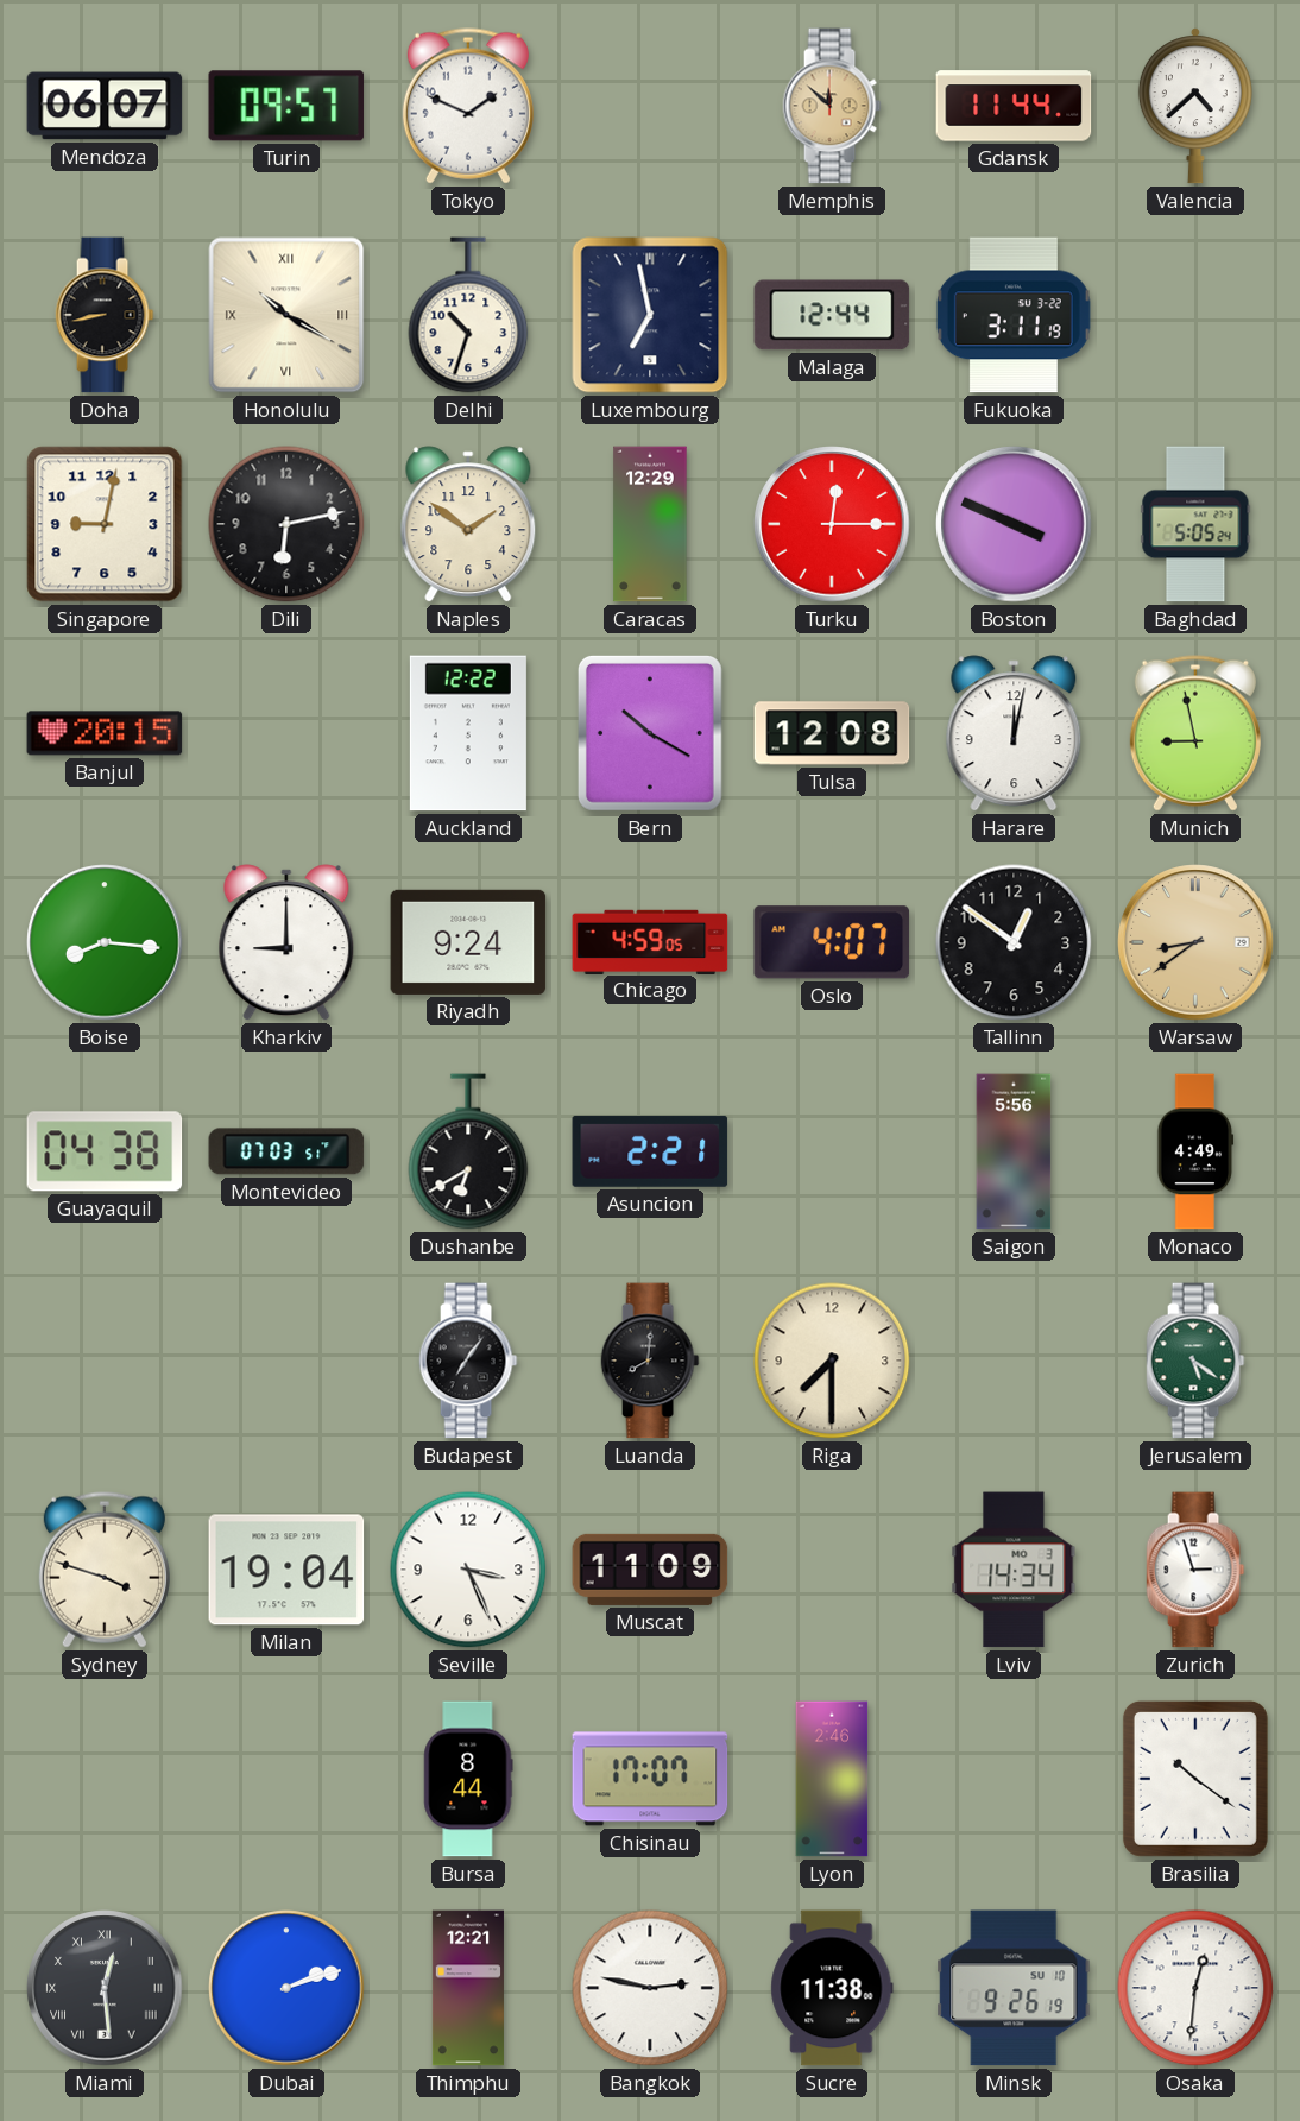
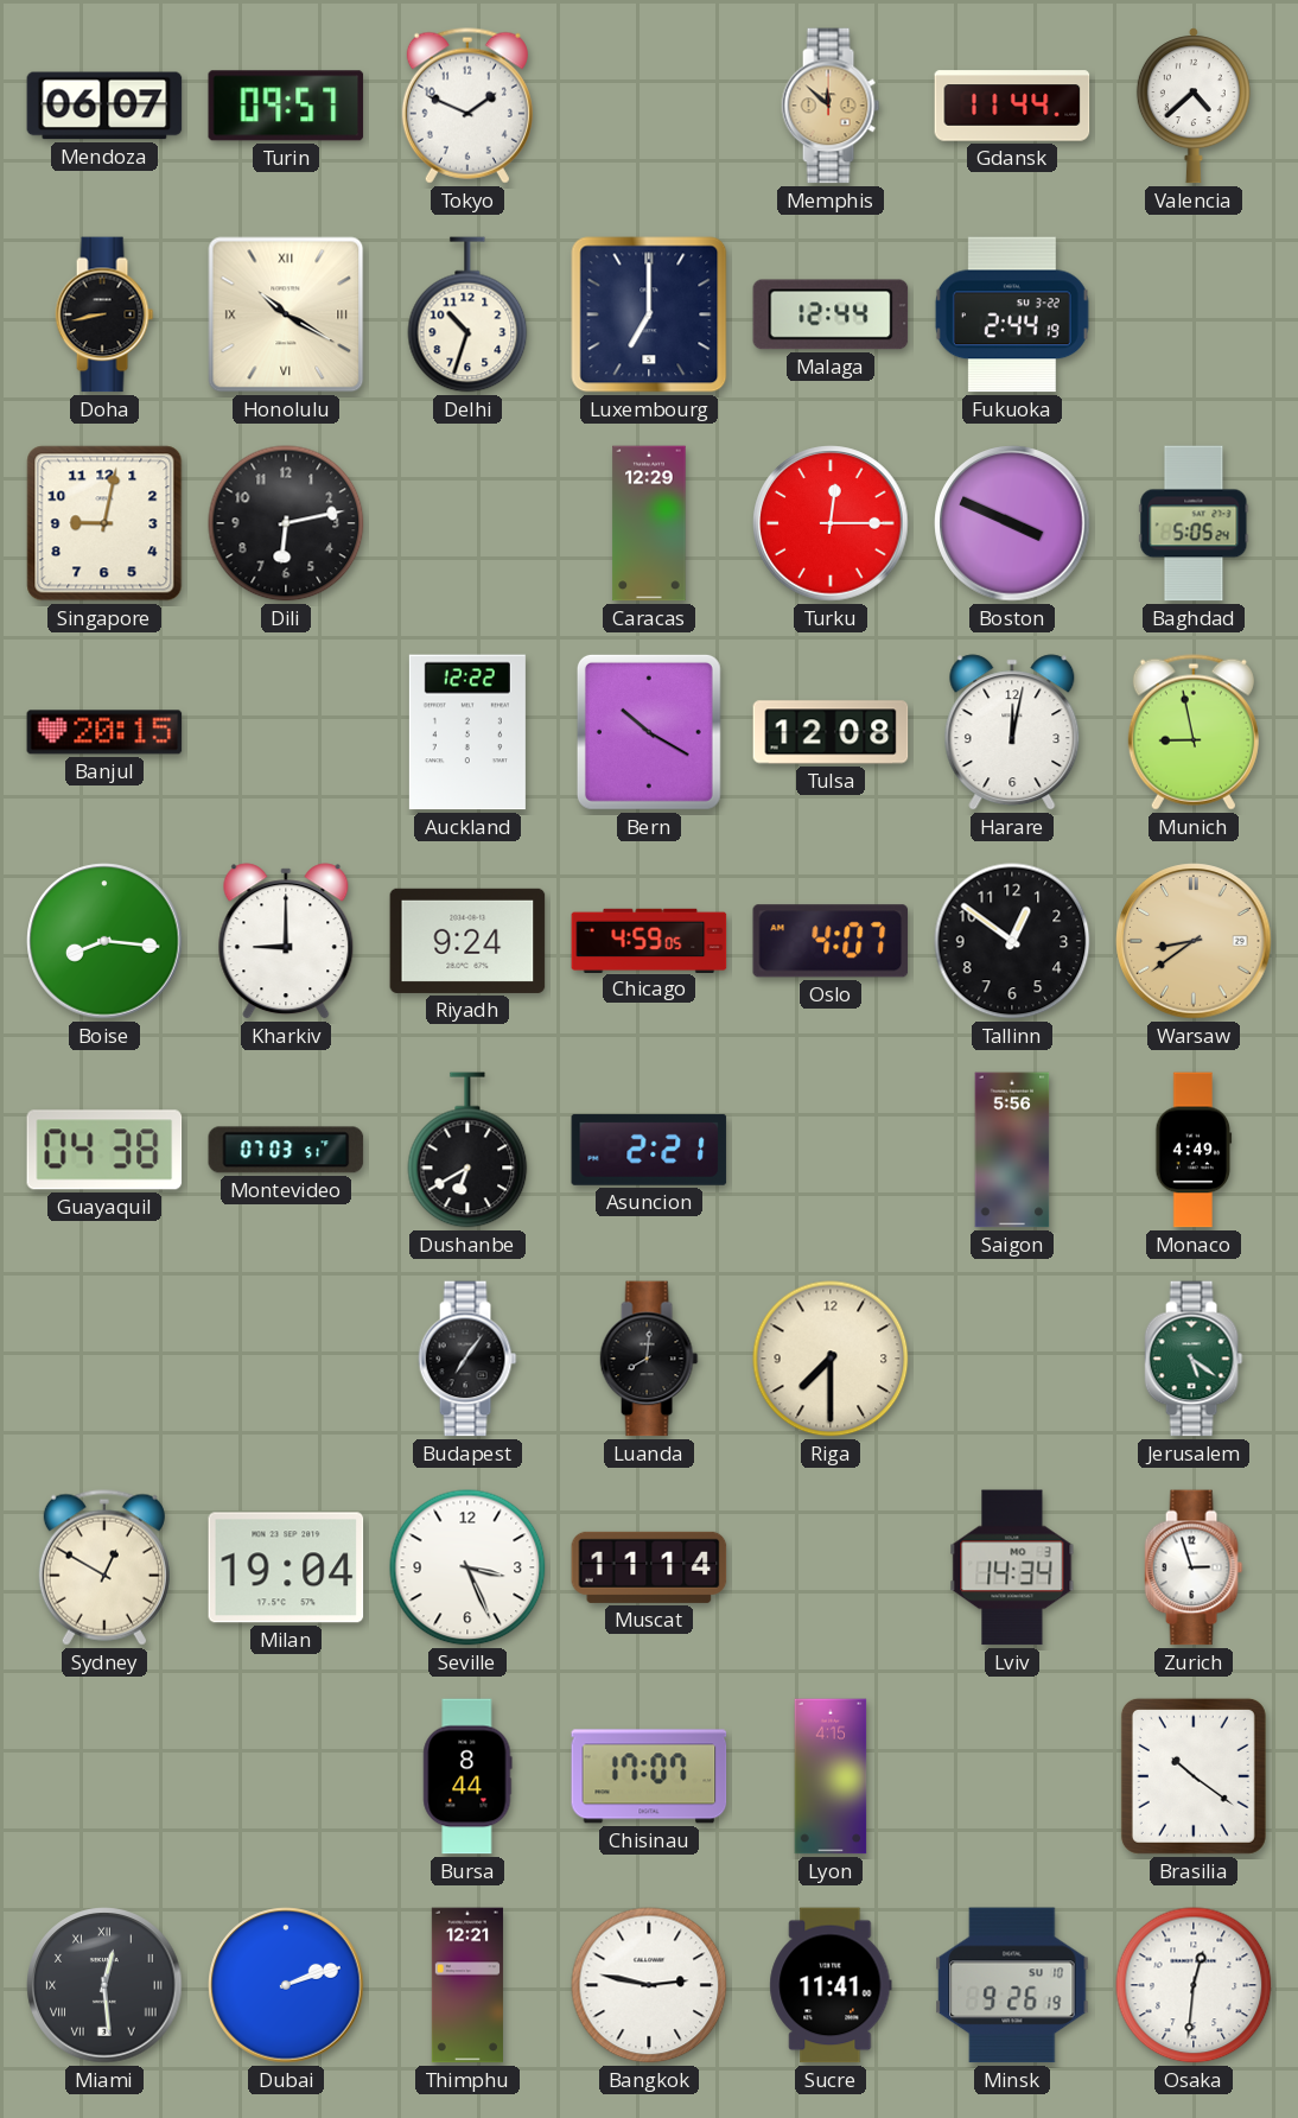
Luxembourg: 6:58 -> 7:00
Fukuoka: 3:11 -> 2:44
Naples: 1:51 -> none
Sydney: 3:48 -> 12:50
Muscat: 11:09 -> 11:14
Lyon: 2:46 -> 4:15
Sucre: 11:38 -> 11:41
